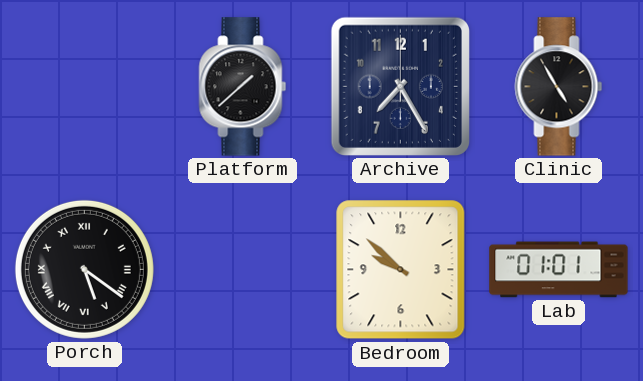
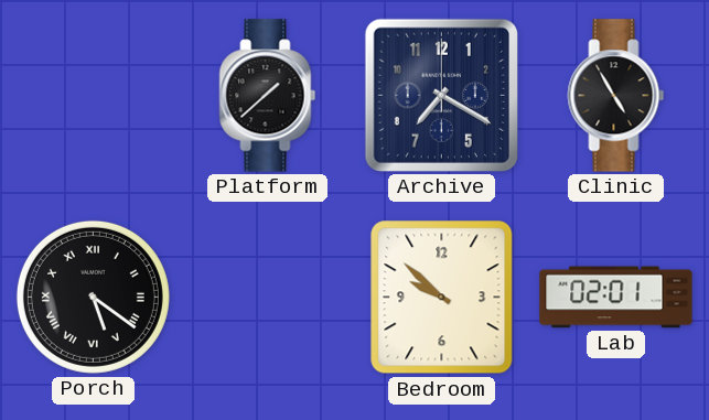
Archive: 7:25 -> 7:20
Lab: 01:01 -> 02:01
